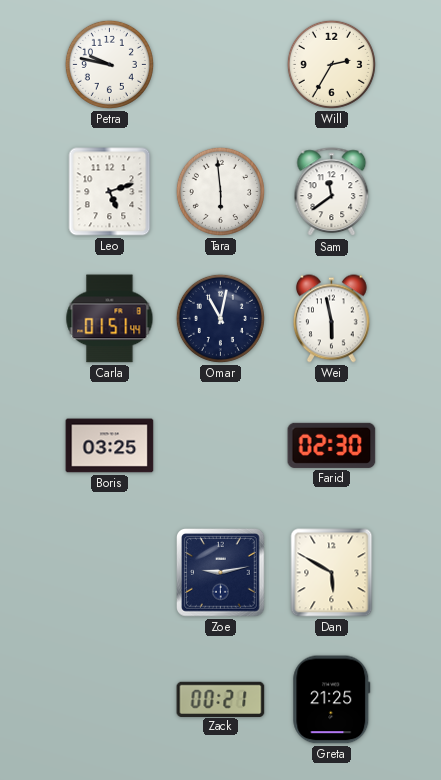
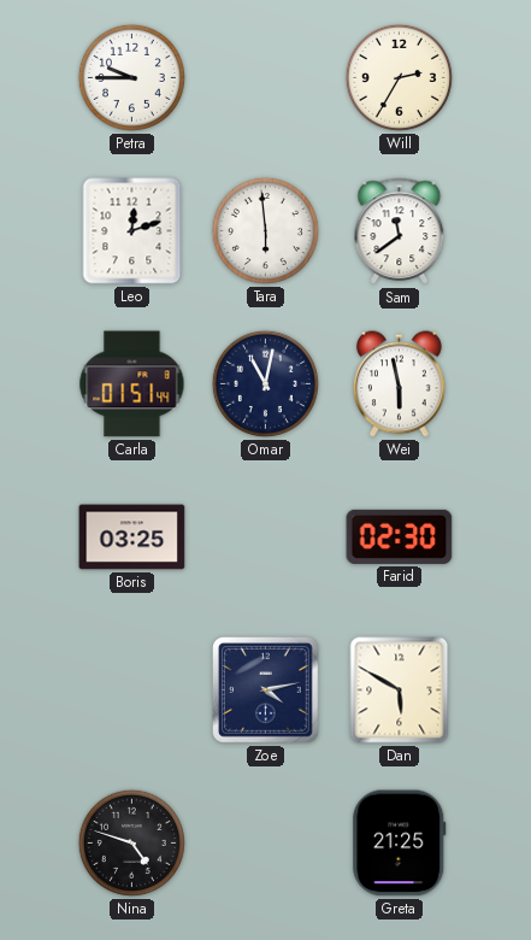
Petra: 9:47 -> 9:45
Leo: 5:12 -> 12:12
Zoe: 9:13 -> 4:13
Nina: none -> 4:48
Zack: 00:21 -> none
